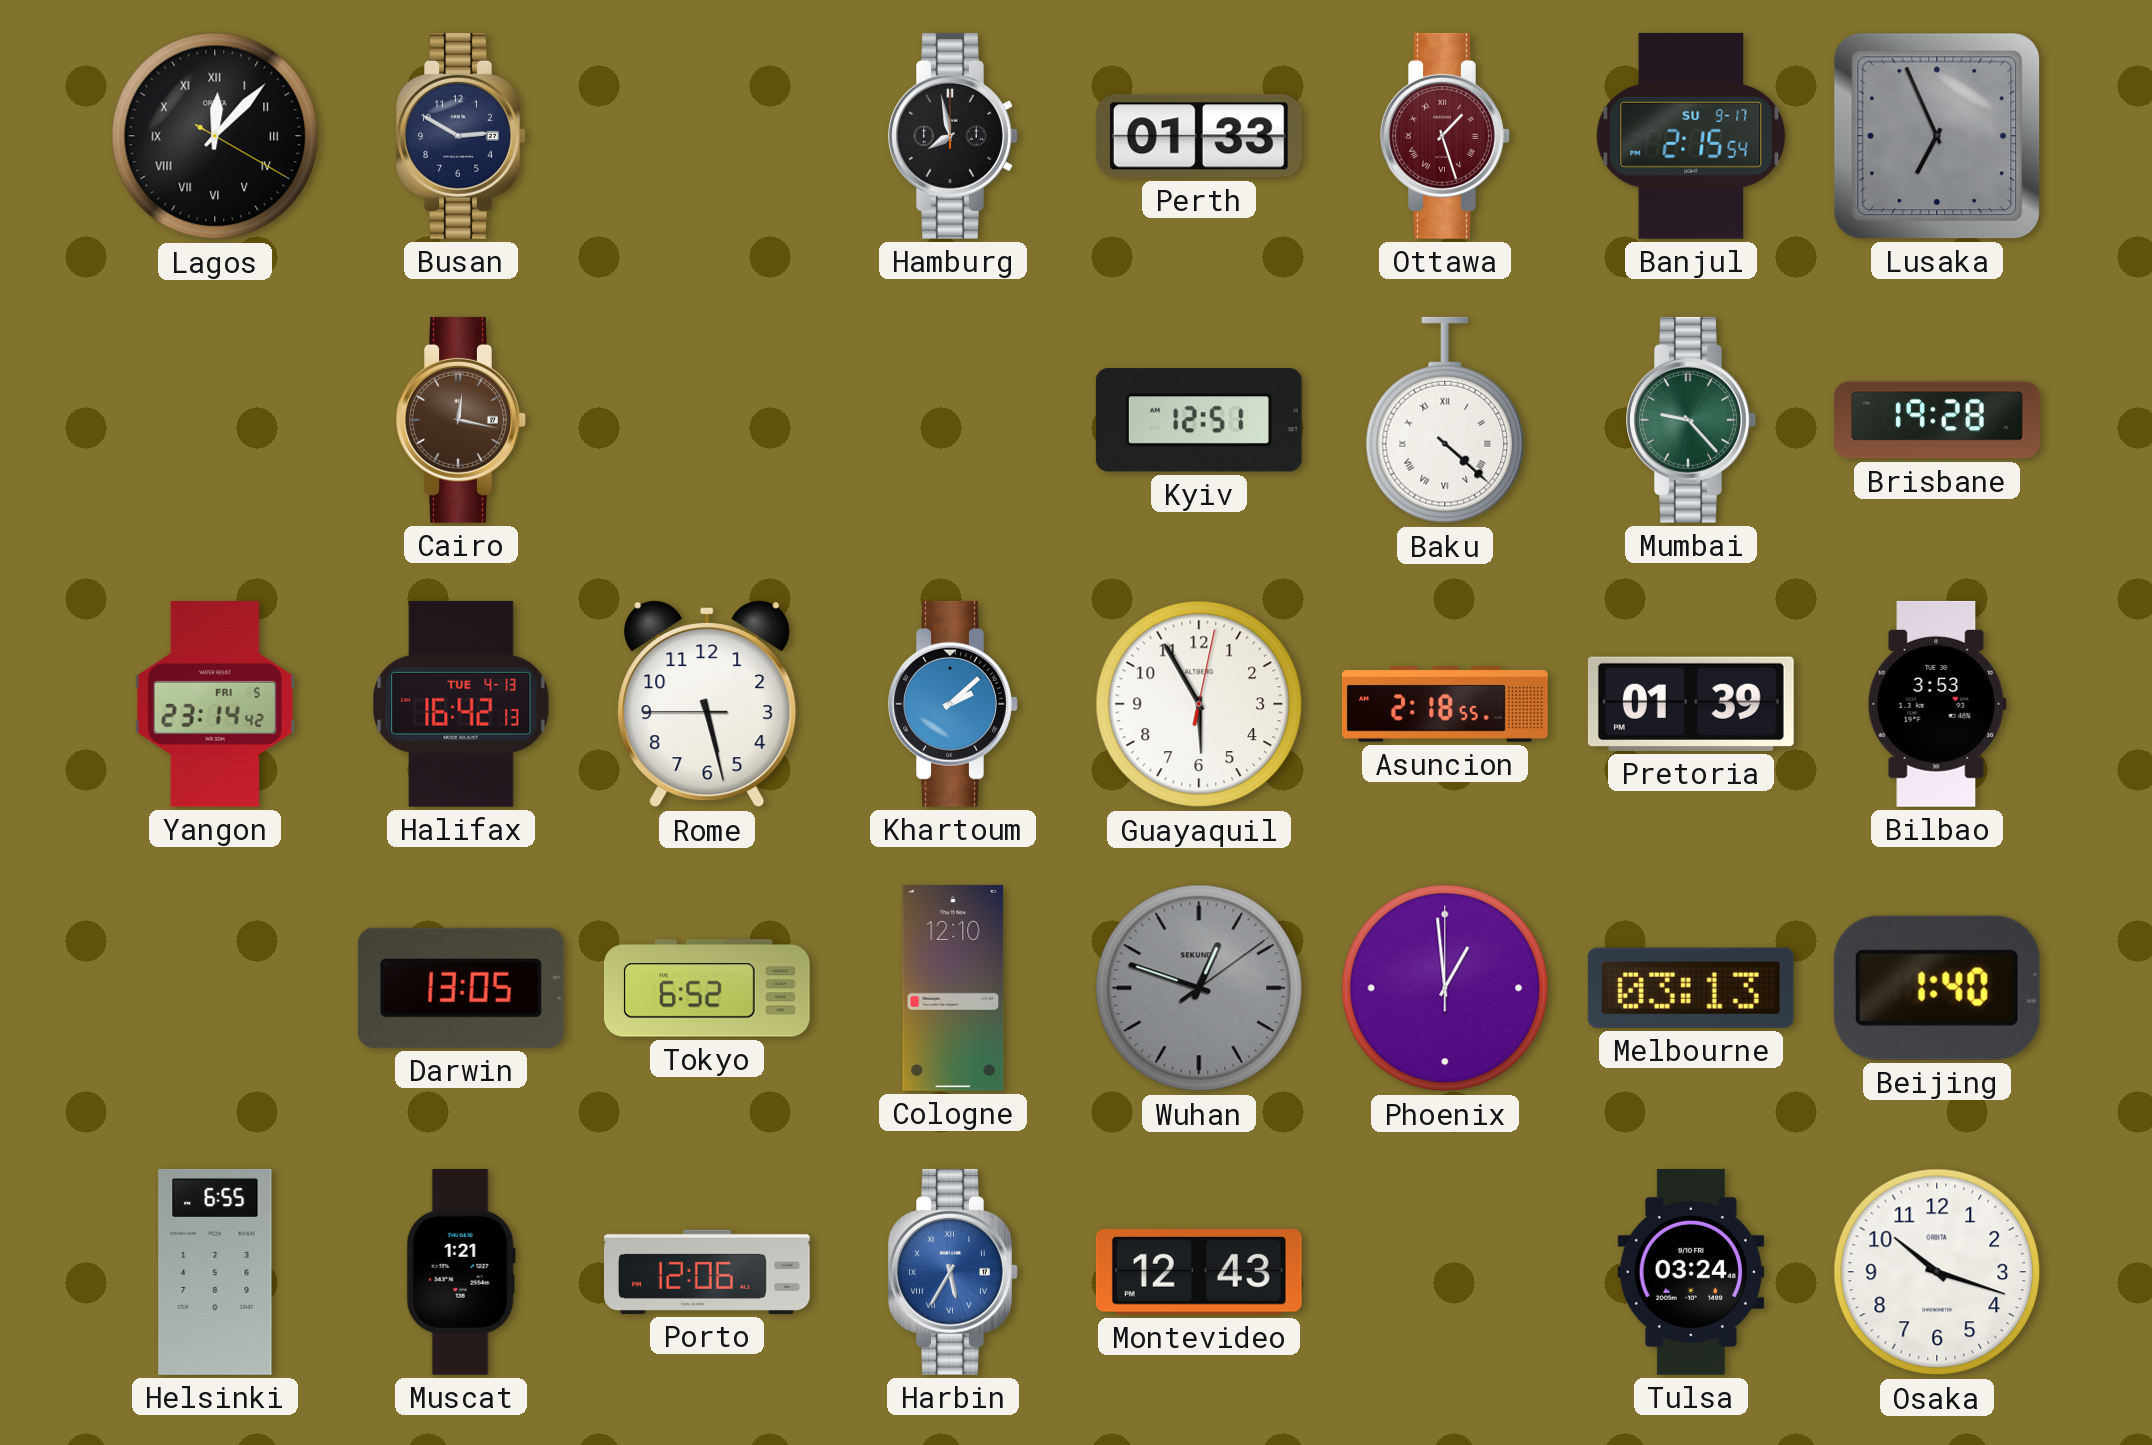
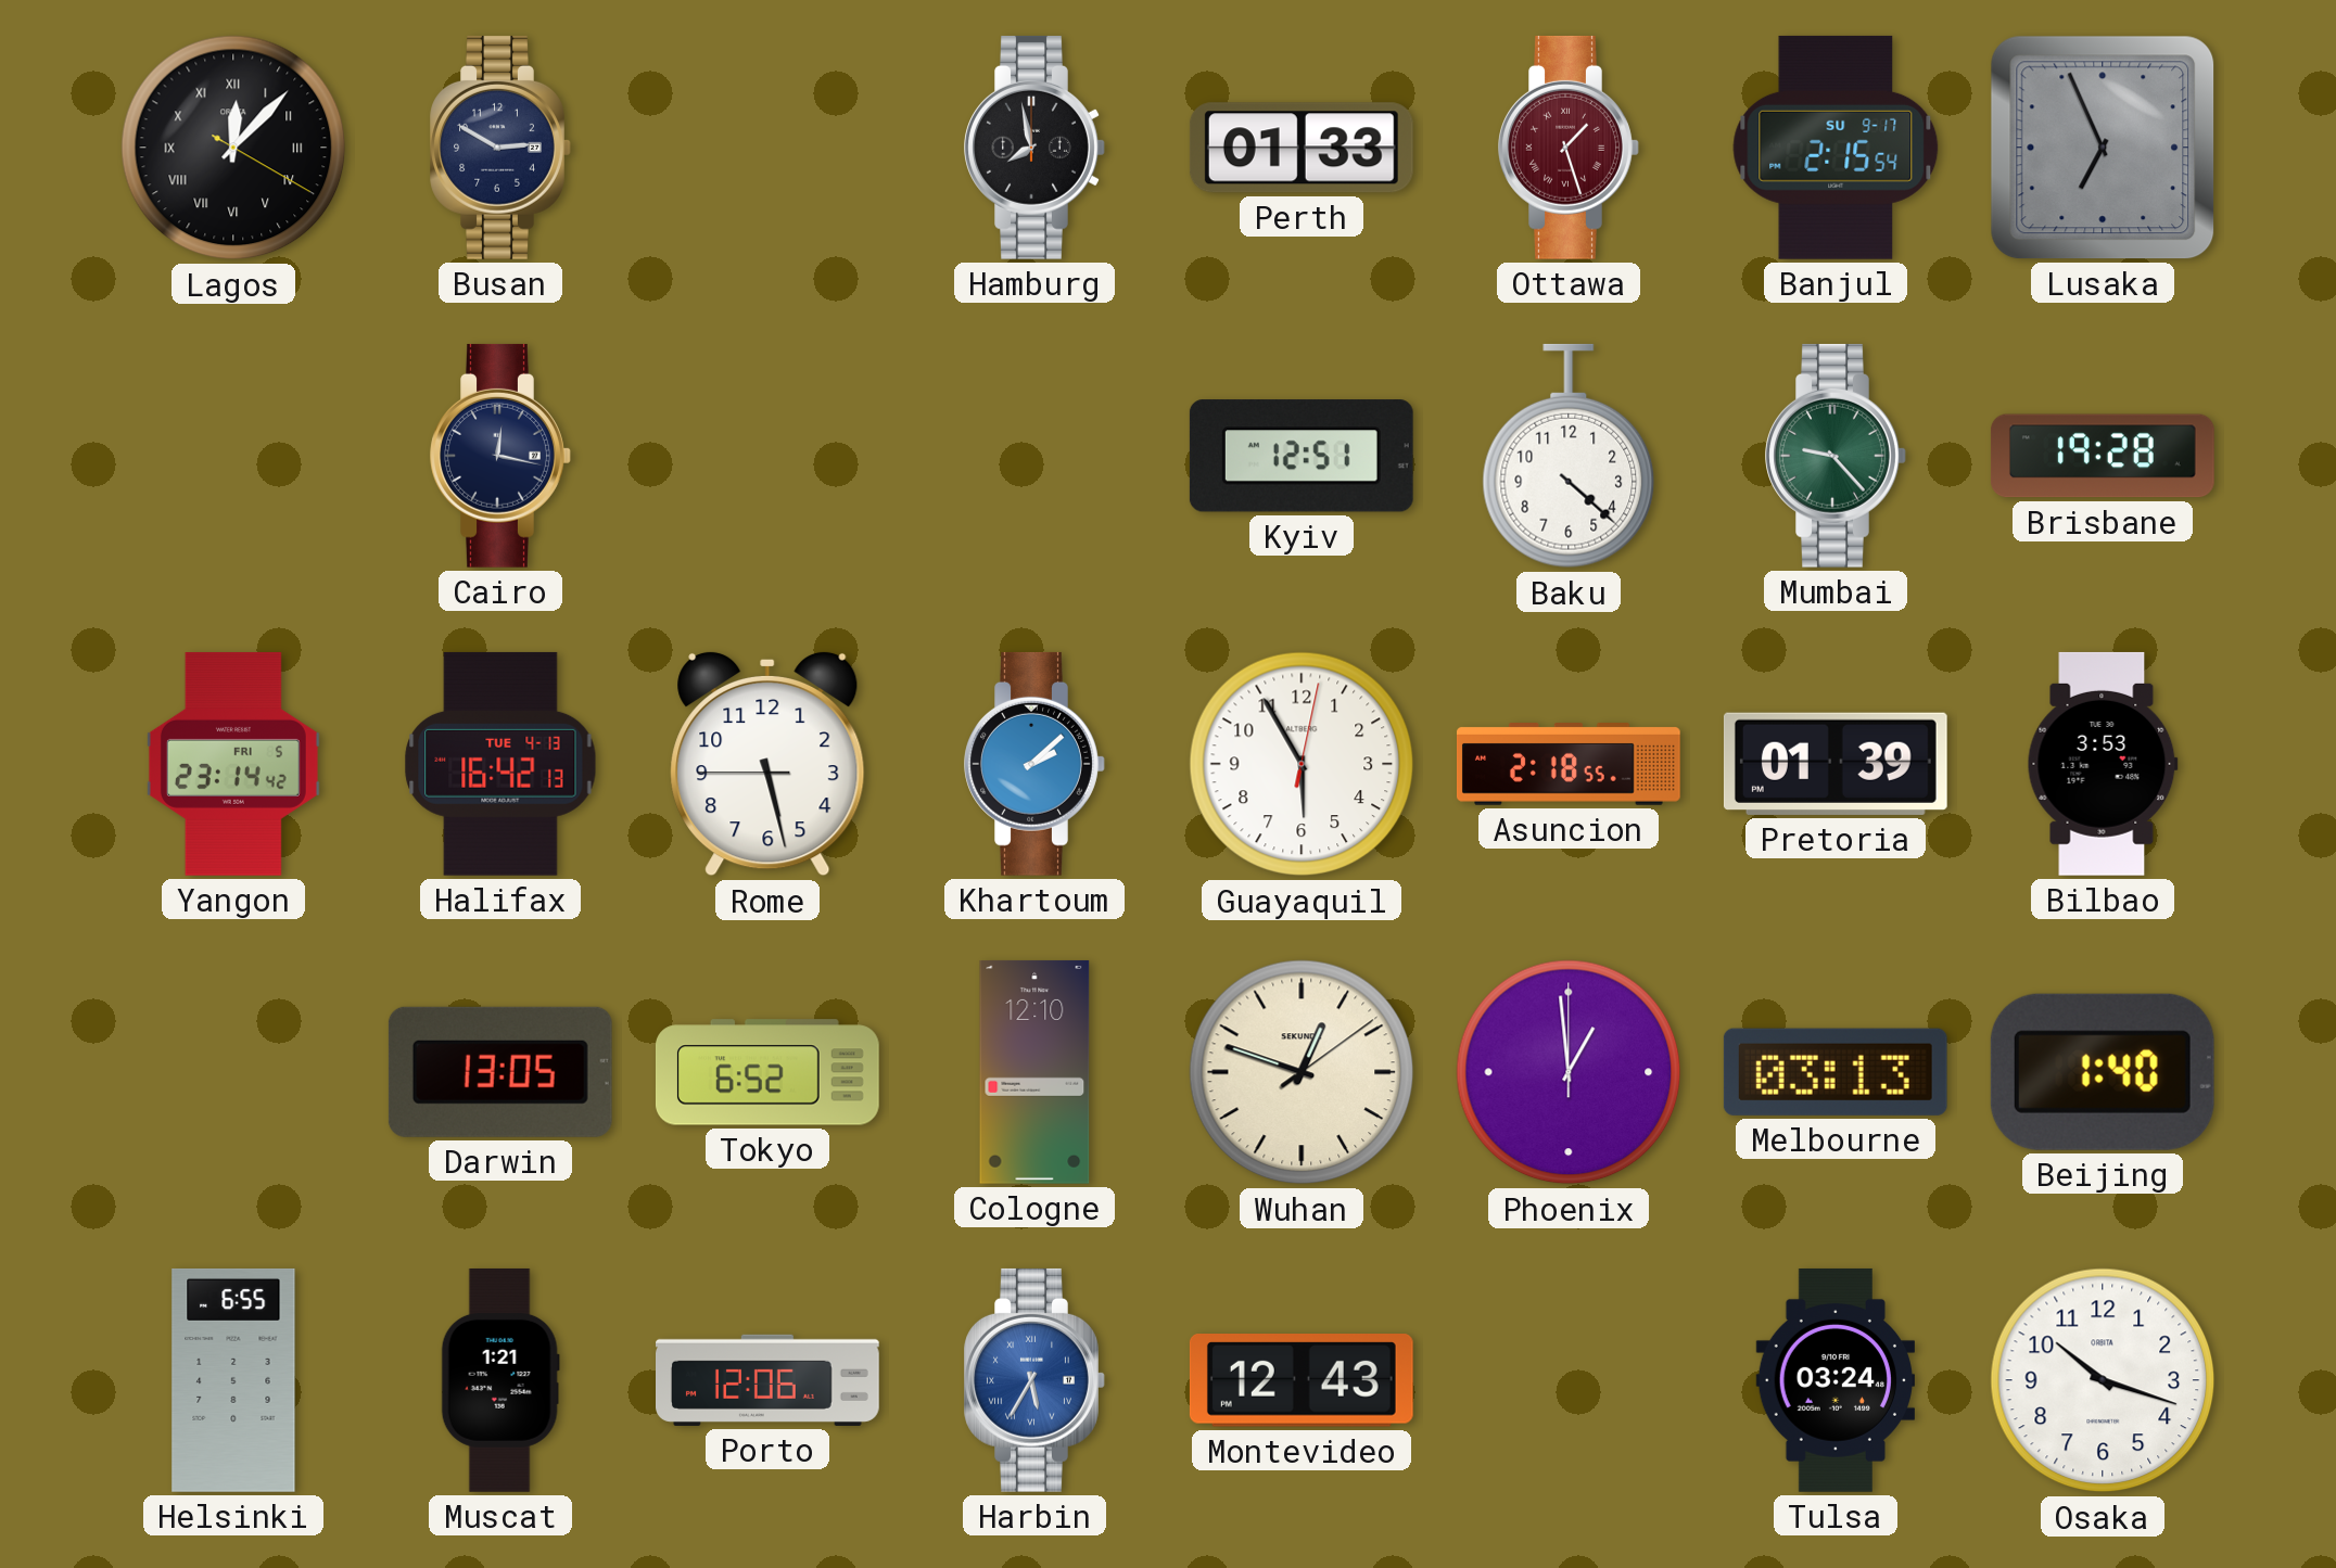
Cairo dial: brown -> navy
Baku numerals: Roman -> Arabic
Wuhan dial: grey -> cream
